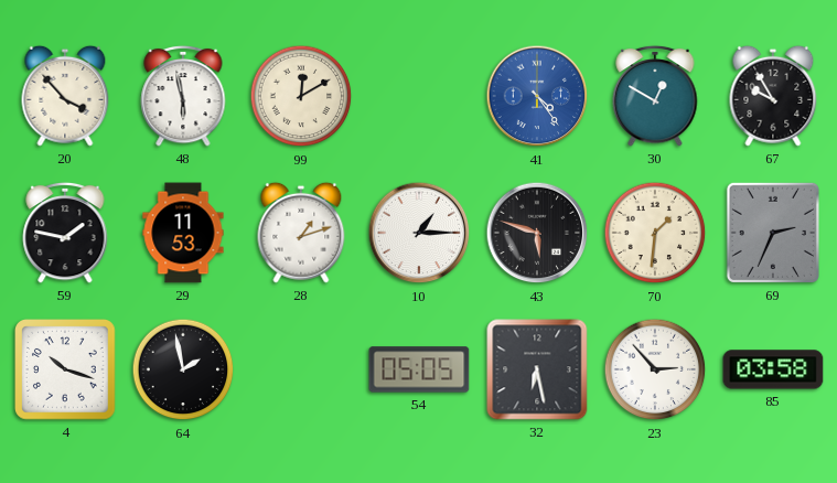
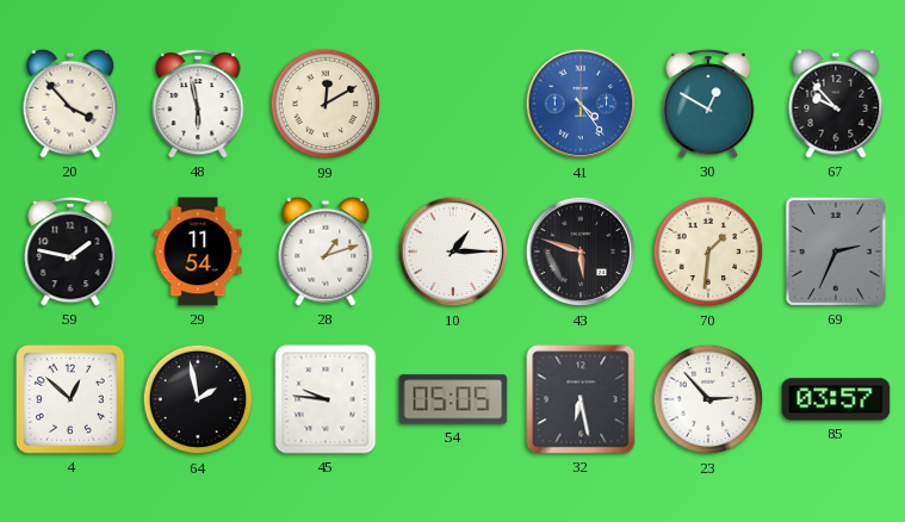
67: 9:55 -> 9:53
29: 11:53 -> 11:54
4: 10:18 -> 12:52
45: none -> 9:46
85: 03:58 -> 03:57
